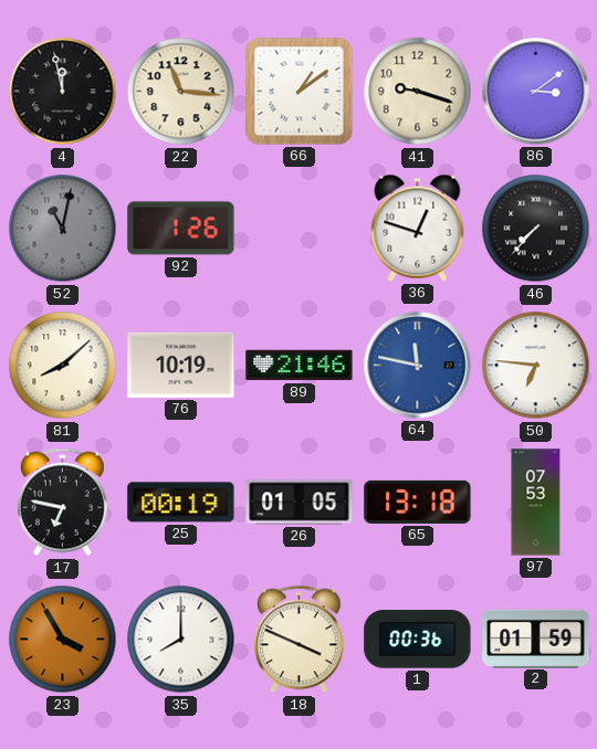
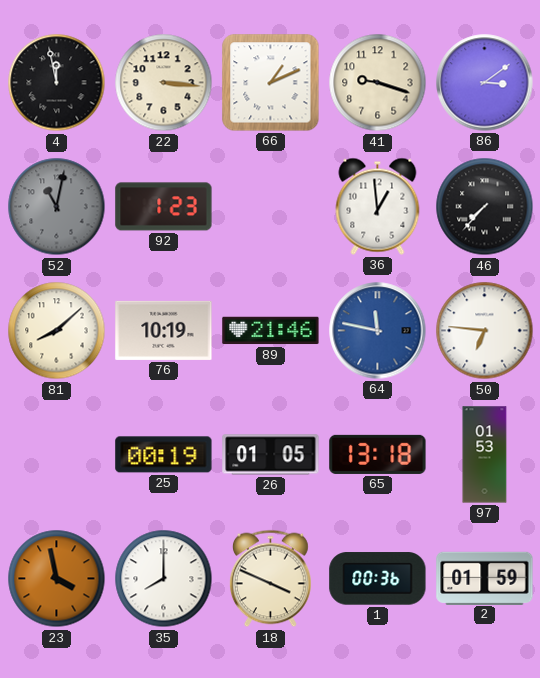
22: 11:16 -> 3:16
66: 1:09 -> 1:11
92: 1:26 -> 1:23
36: 12:48 -> 12:59
17: 6:47 -> none
97: 07:53 -> 01:53
23: 3:55 -> 3:58
